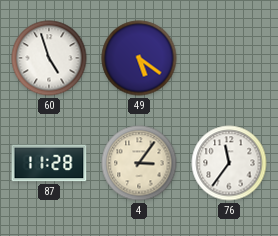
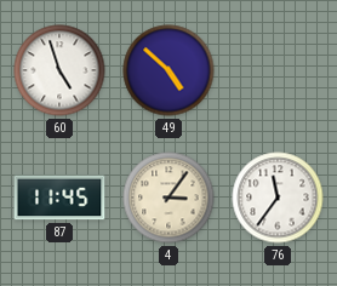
49: 5:21 -> 4:52
87: 11:28 -> 11:45
